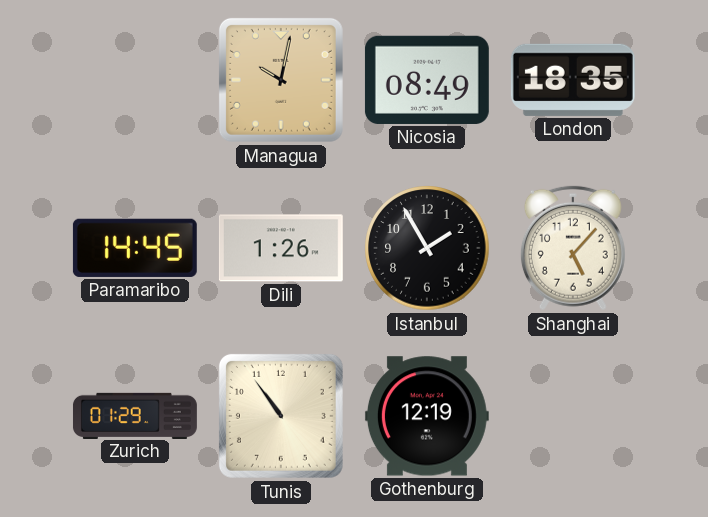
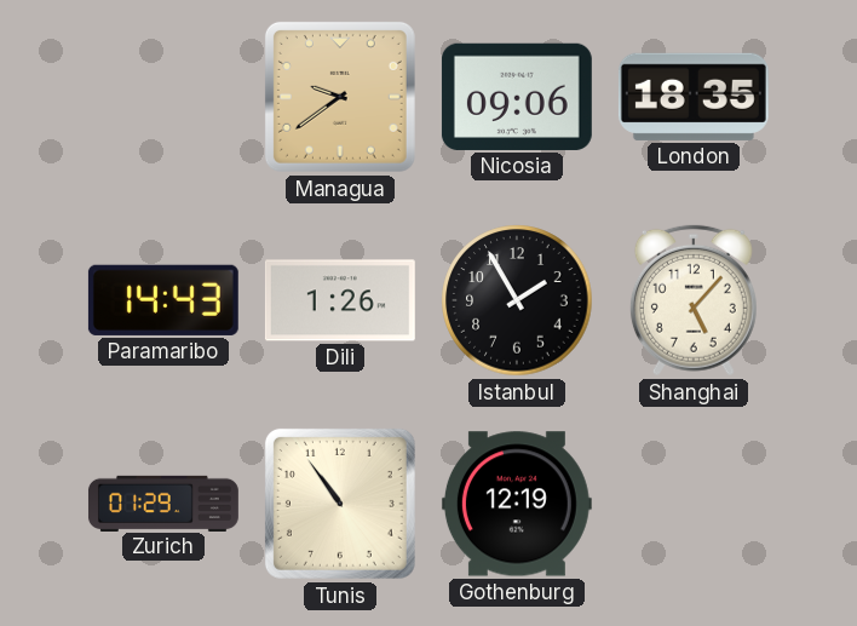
Managua: 10:02 -> 9:39
Nicosia: 08:49 -> 09:06
Paramaribo: 14:45 -> 14:43
